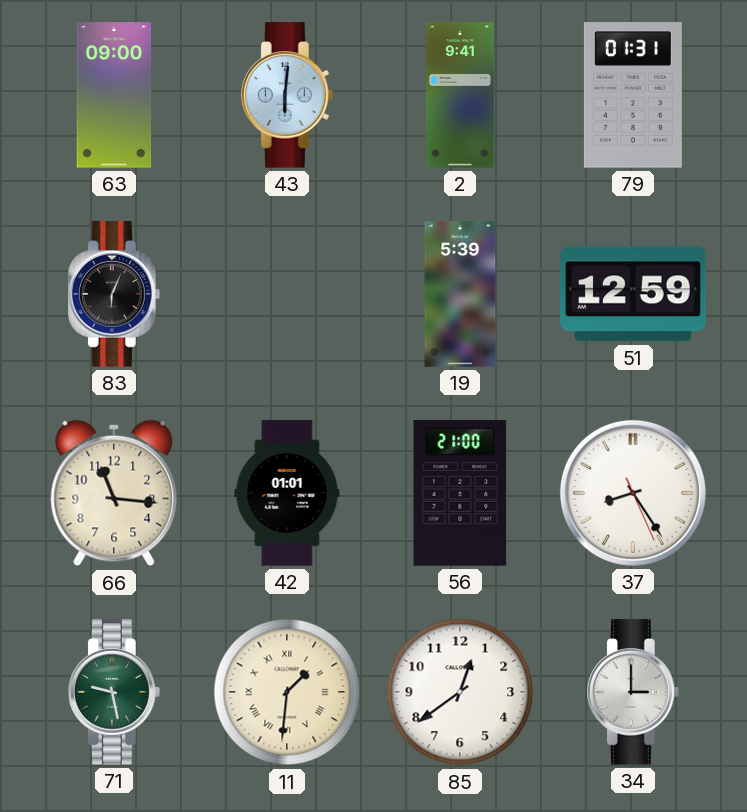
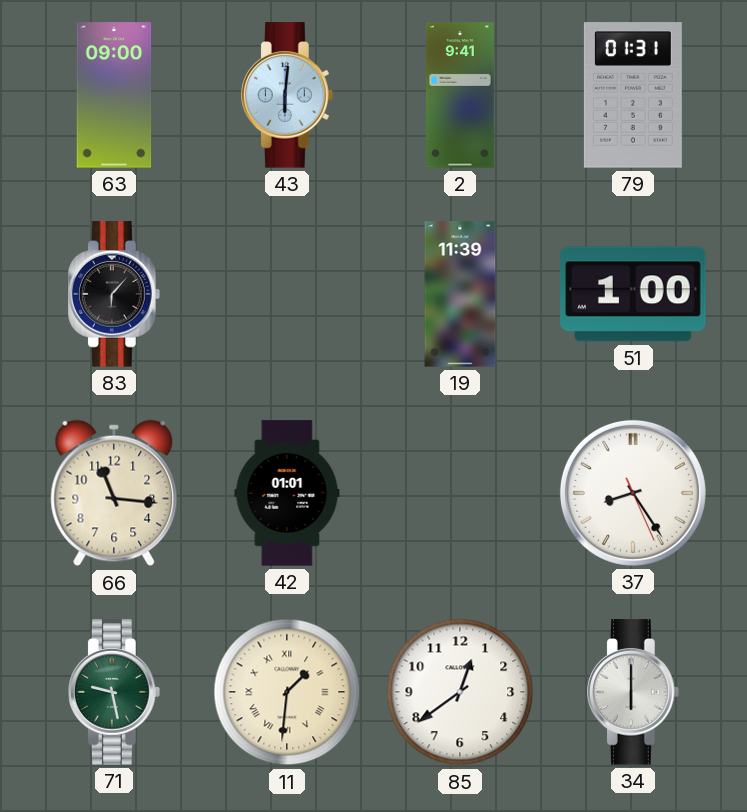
83: 6:04 -> 6:07
19: 5:39 -> 11:39
51: 12:59 -> 1:00
56: 21:00 -> none
34: 3:00 -> 6:00
